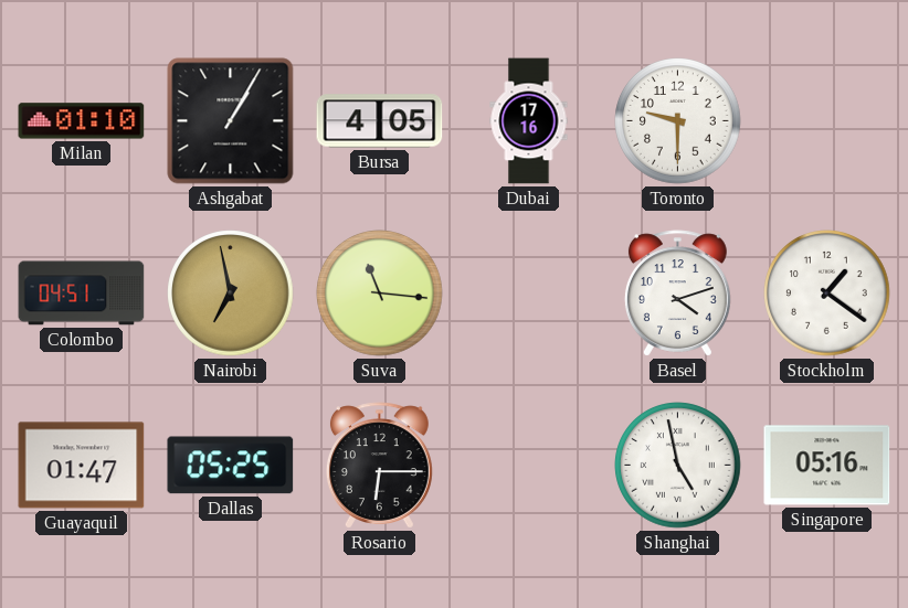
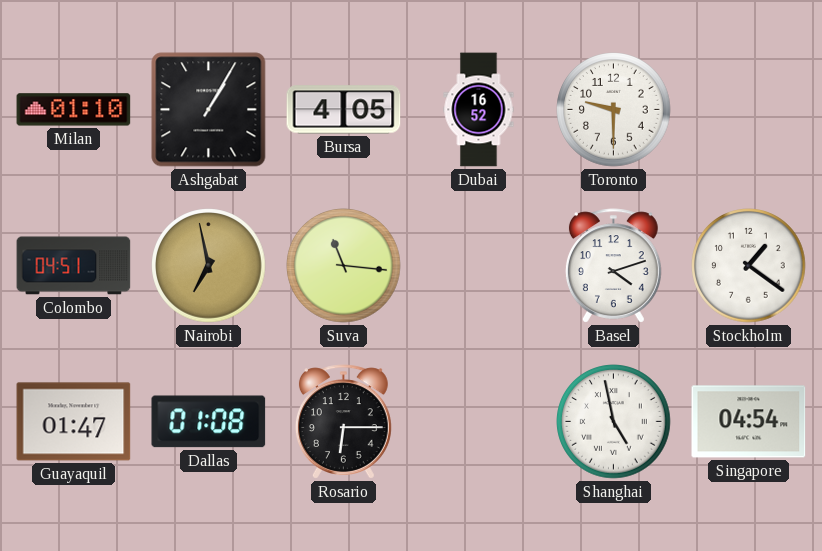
Dubai: 17:16 -> 16:52
Dallas: 05:25 -> 01:08
Singapore: 05:16 -> 04:54
